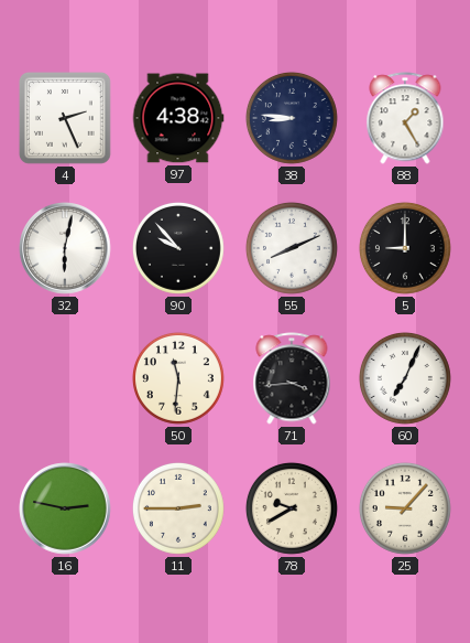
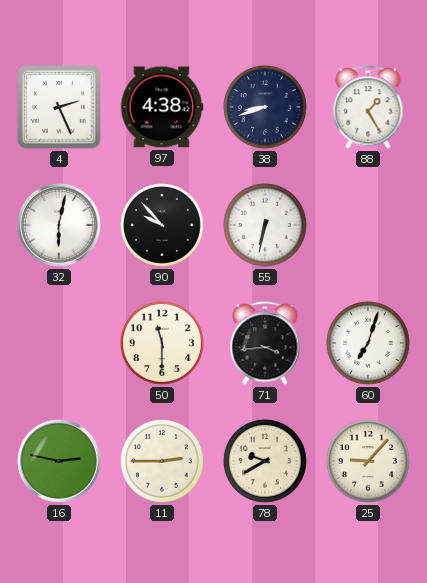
38: 8:46 -> 8:42
55: 8:11 -> 6:32
5: 9:00 -> none
50: 11:31 -> 11:30
60: 7:04 -> 7:03
